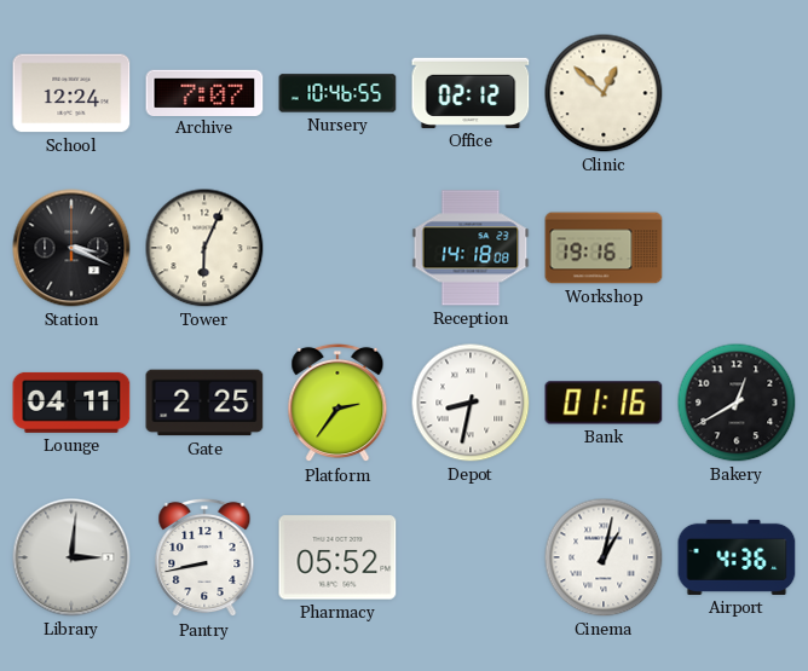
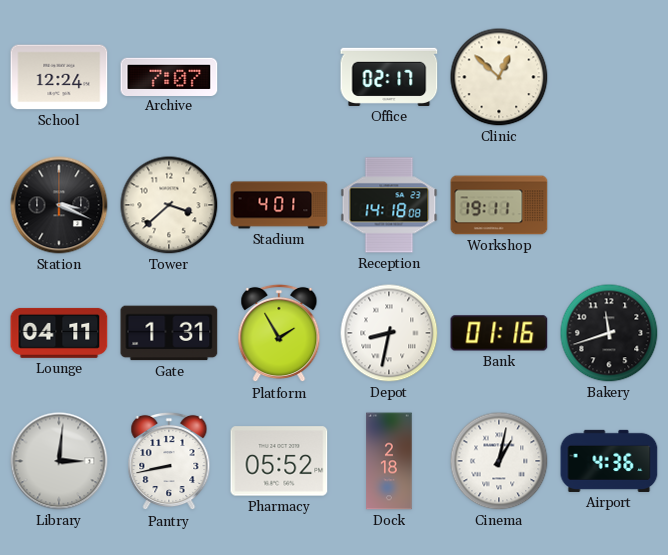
Nursery: 10:46 -> none
Office: 02:12 -> 02:17
Tower: 6:04 -> 3:38
Stadium: none -> 4:01
Workshop: 19:16 -> 19:11
Gate: 2:25 -> 1:31
Platform: 2:36 -> 1:55
Bakery: 12:40 -> 11:42
Dock: none -> 2:18
